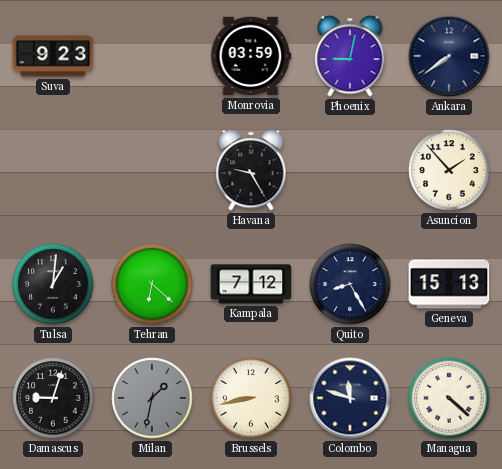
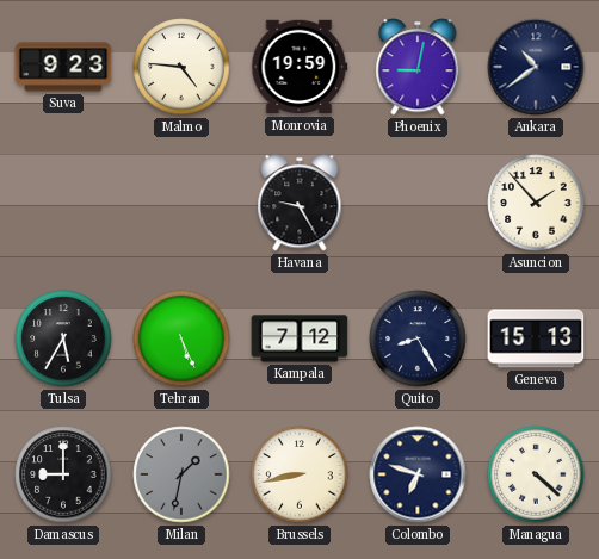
Malmo: none -> 4:46
Monrovia: 03:59 -> 19:59
Ankara: 7:39 -> 10:39
Tulsa: 1:01 -> 5:35
Tehran: 6:22 -> 5:26
Damascus: 9:03 -> 9:00
Colombo: 11:48 -> 6:48
